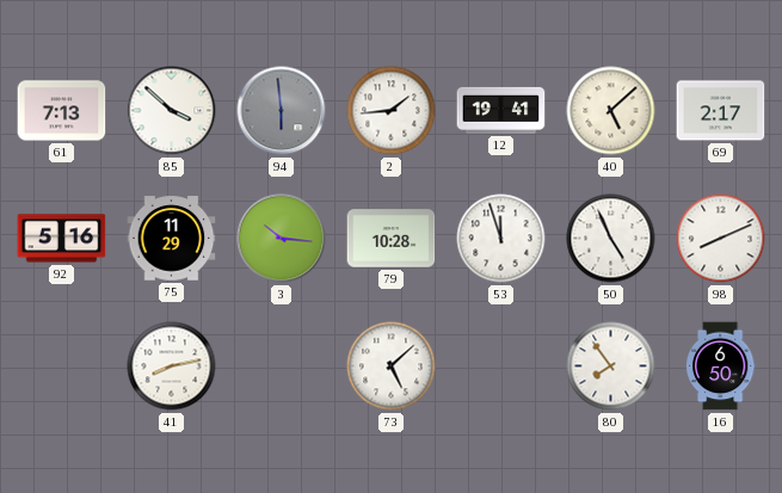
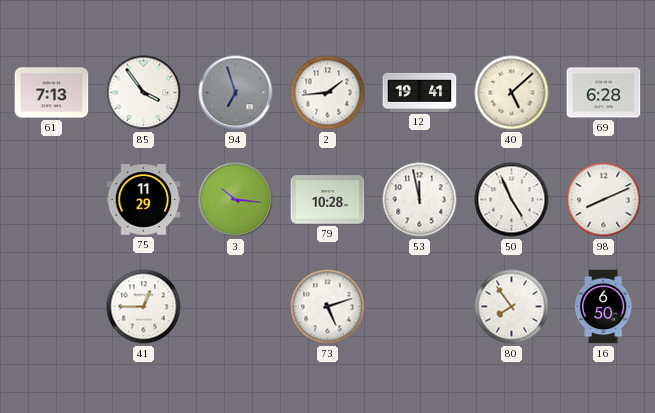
85: 3:52 -> 3:54
94: 5:59 -> 6:57
69: 2:17 -> 6:28
92: 5:16 -> none
53: 11:57 -> 11:58
41: 8:13 -> 12:45
73: 5:08 -> 5:12
